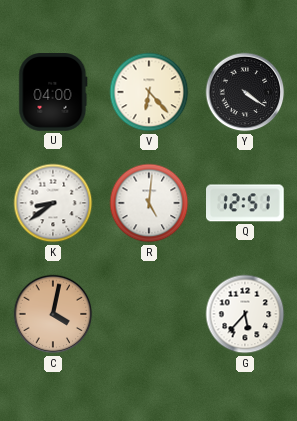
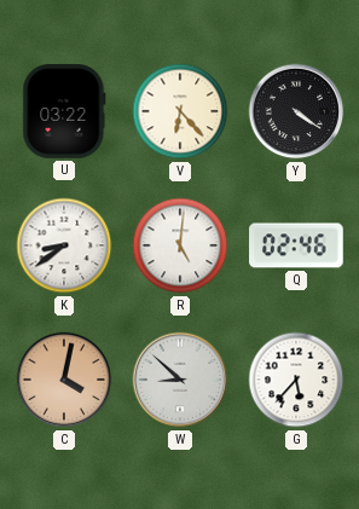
U: 04:00 -> 03:22
Q: 12:51 -> 02:46
W: none -> 8:52
